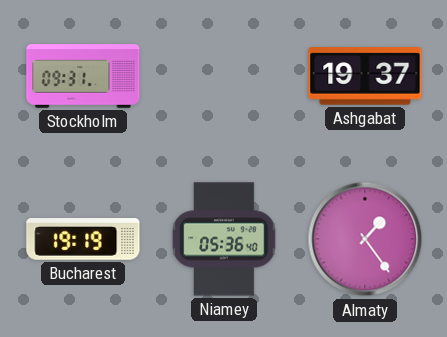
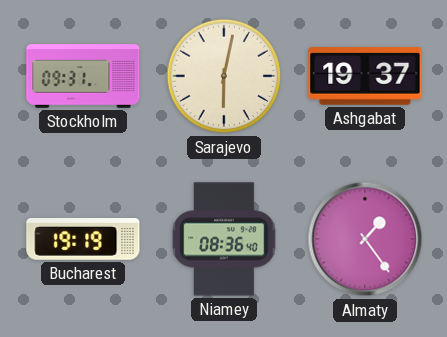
Sarajevo: none -> 6:02
Niamey: 05:36 -> 08:36
